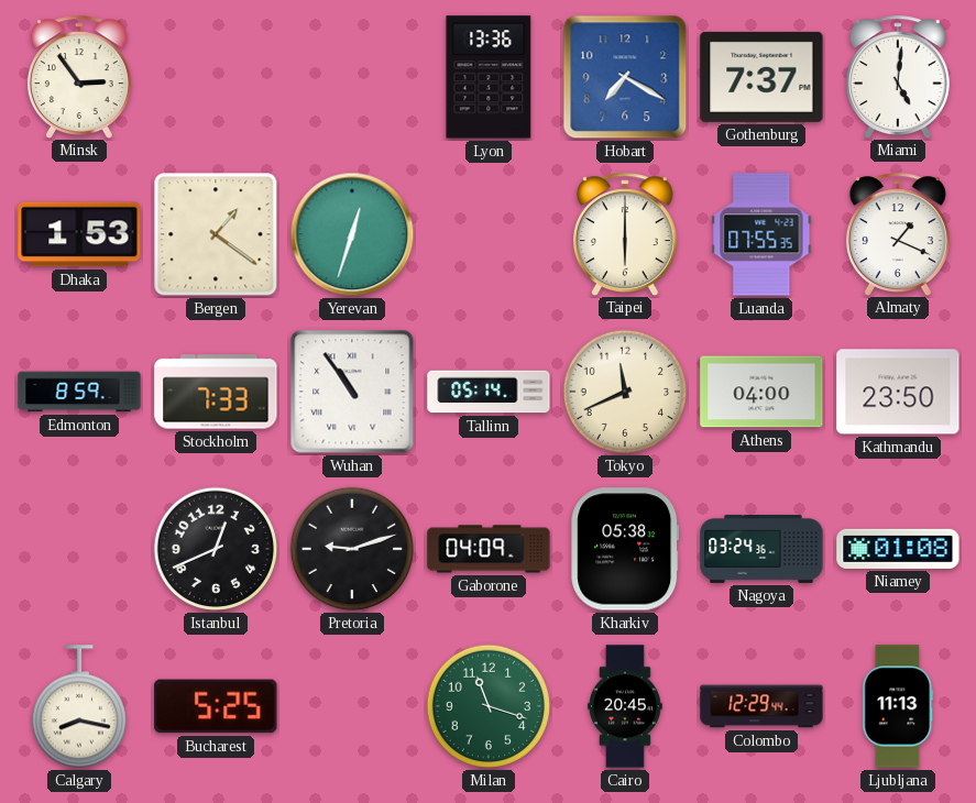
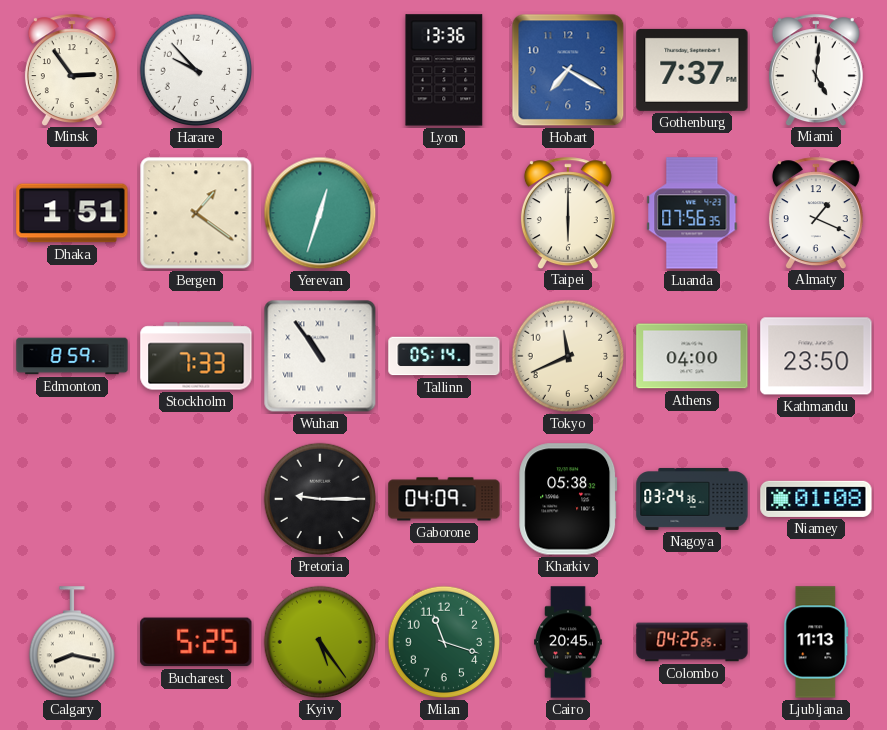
Harare: none -> 9:53
Dhaka: 1:53 -> 1:51
Luanda: 07:55 -> 07:56
Istanbul: 12:41 -> none
Pretoria: 9:12 -> 9:15
Kyiv: none -> 5:24
Colombo: 12:29 -> 04:25
